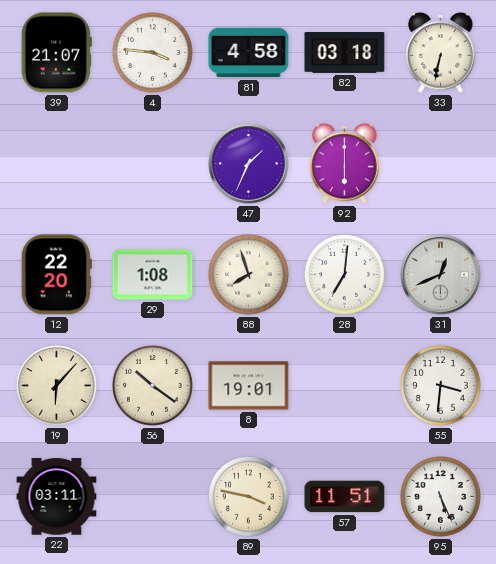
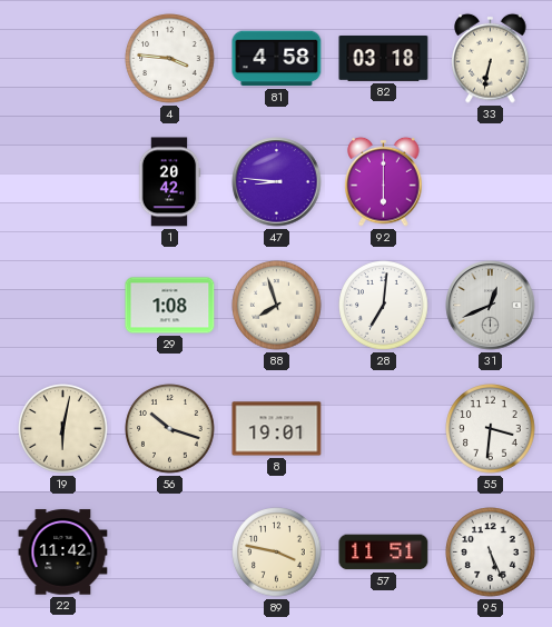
39: 21:07 -> none
1: none -> 20:42
47: 1:34 -> 8:46
12: 22:20 -> none
19: 6:07 -> 6:02
56: 10:21 -> 10:18
22: 03:11 -> 11:42
